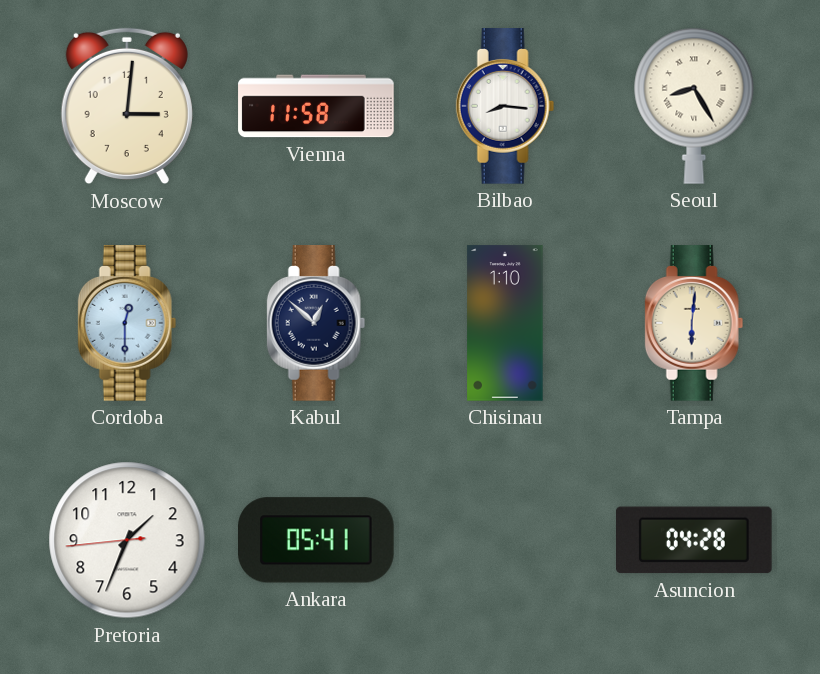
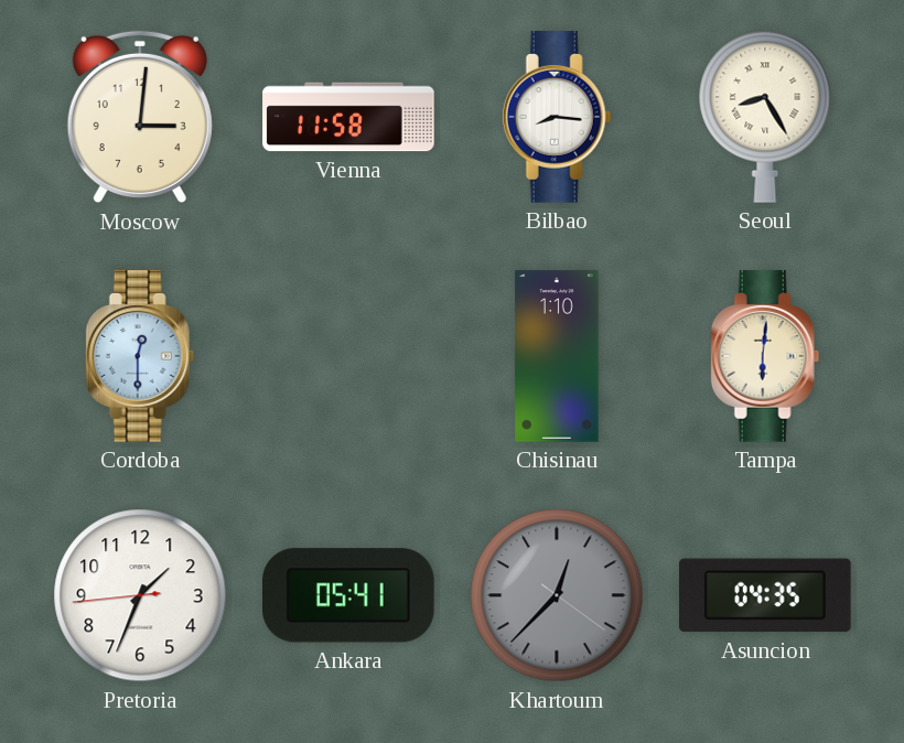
Kabul: 12:52 -> none
Khartoum: none -> 12:37
Asuncion: 04:28 -> 04:35
